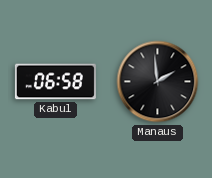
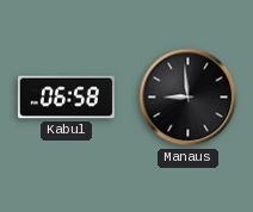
Manaus: 1:59 -> 8:59
